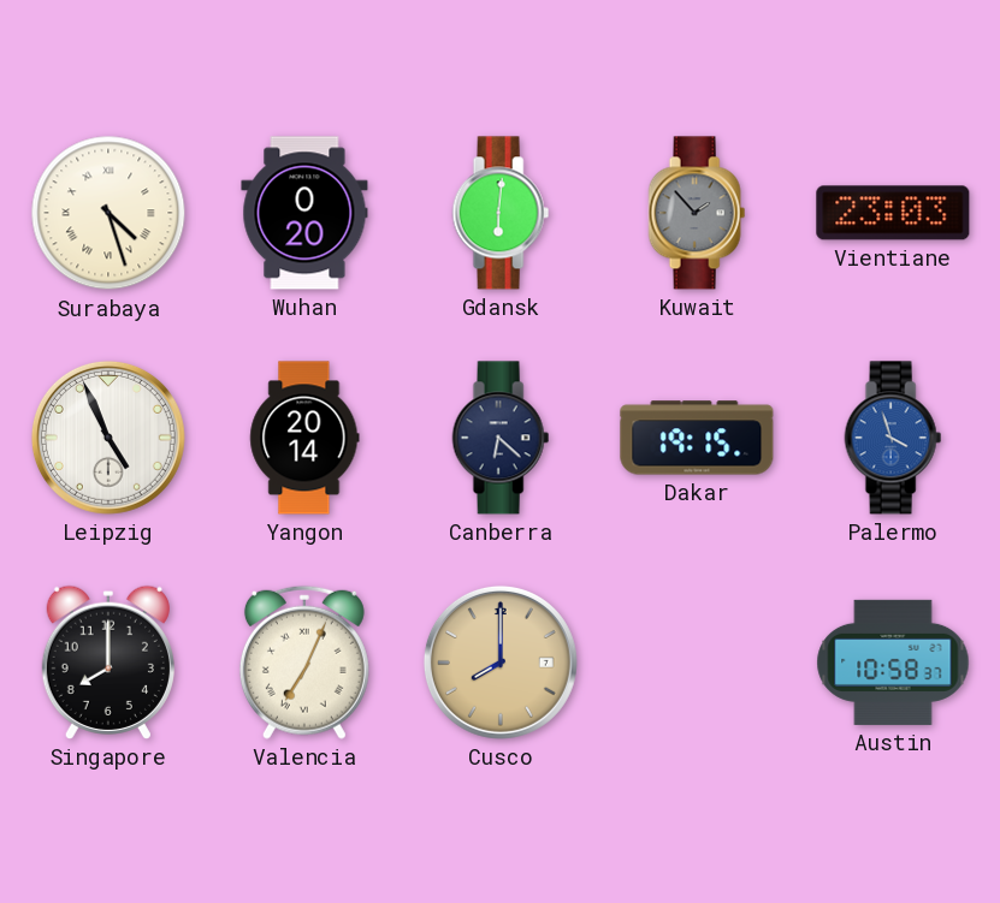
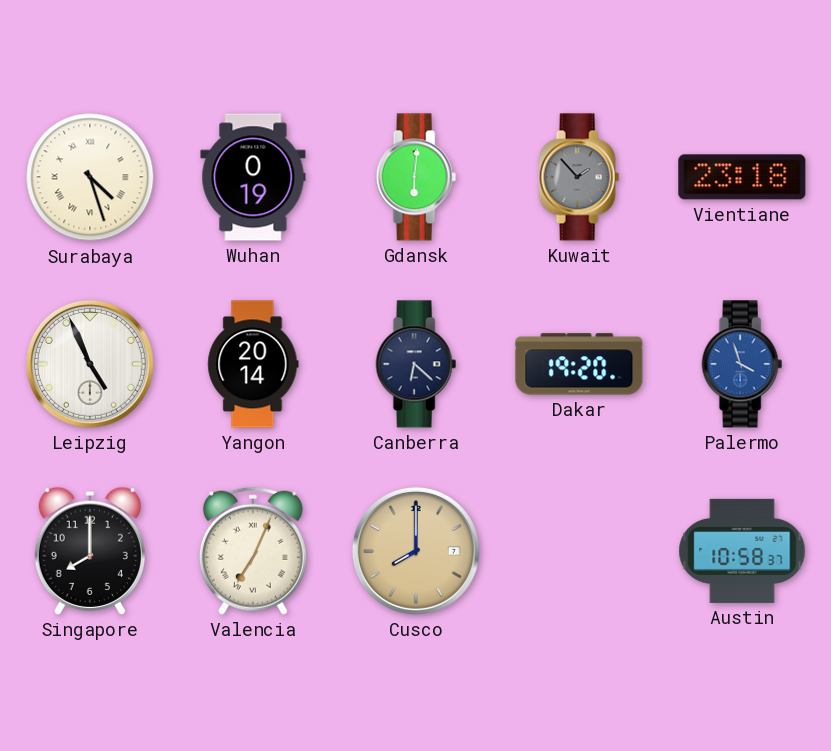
Wuhan: 0:20 -> 0:19
Vientiane: 23:03 -> 23:18
Dakar: 19:15 -> 19:20
